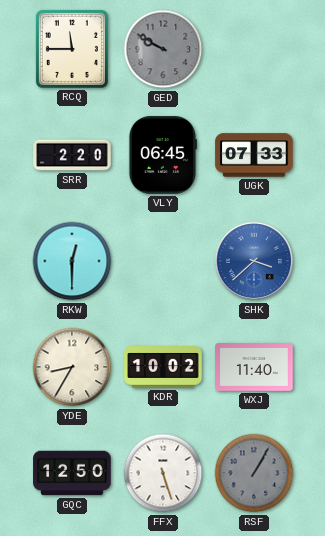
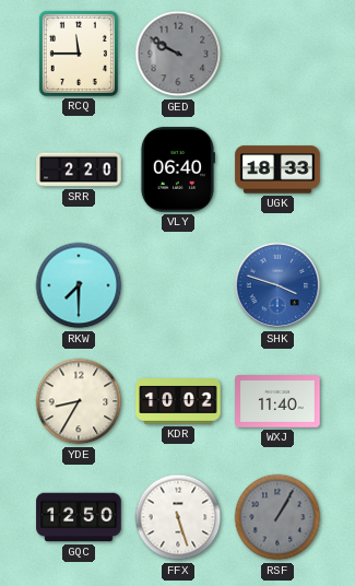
VLY: 06:45 -> 06:40
UGK: 07:33 -> 18:33
RKW: 12:30 -> 7:30
SHK: 3:38 -> 3:48
